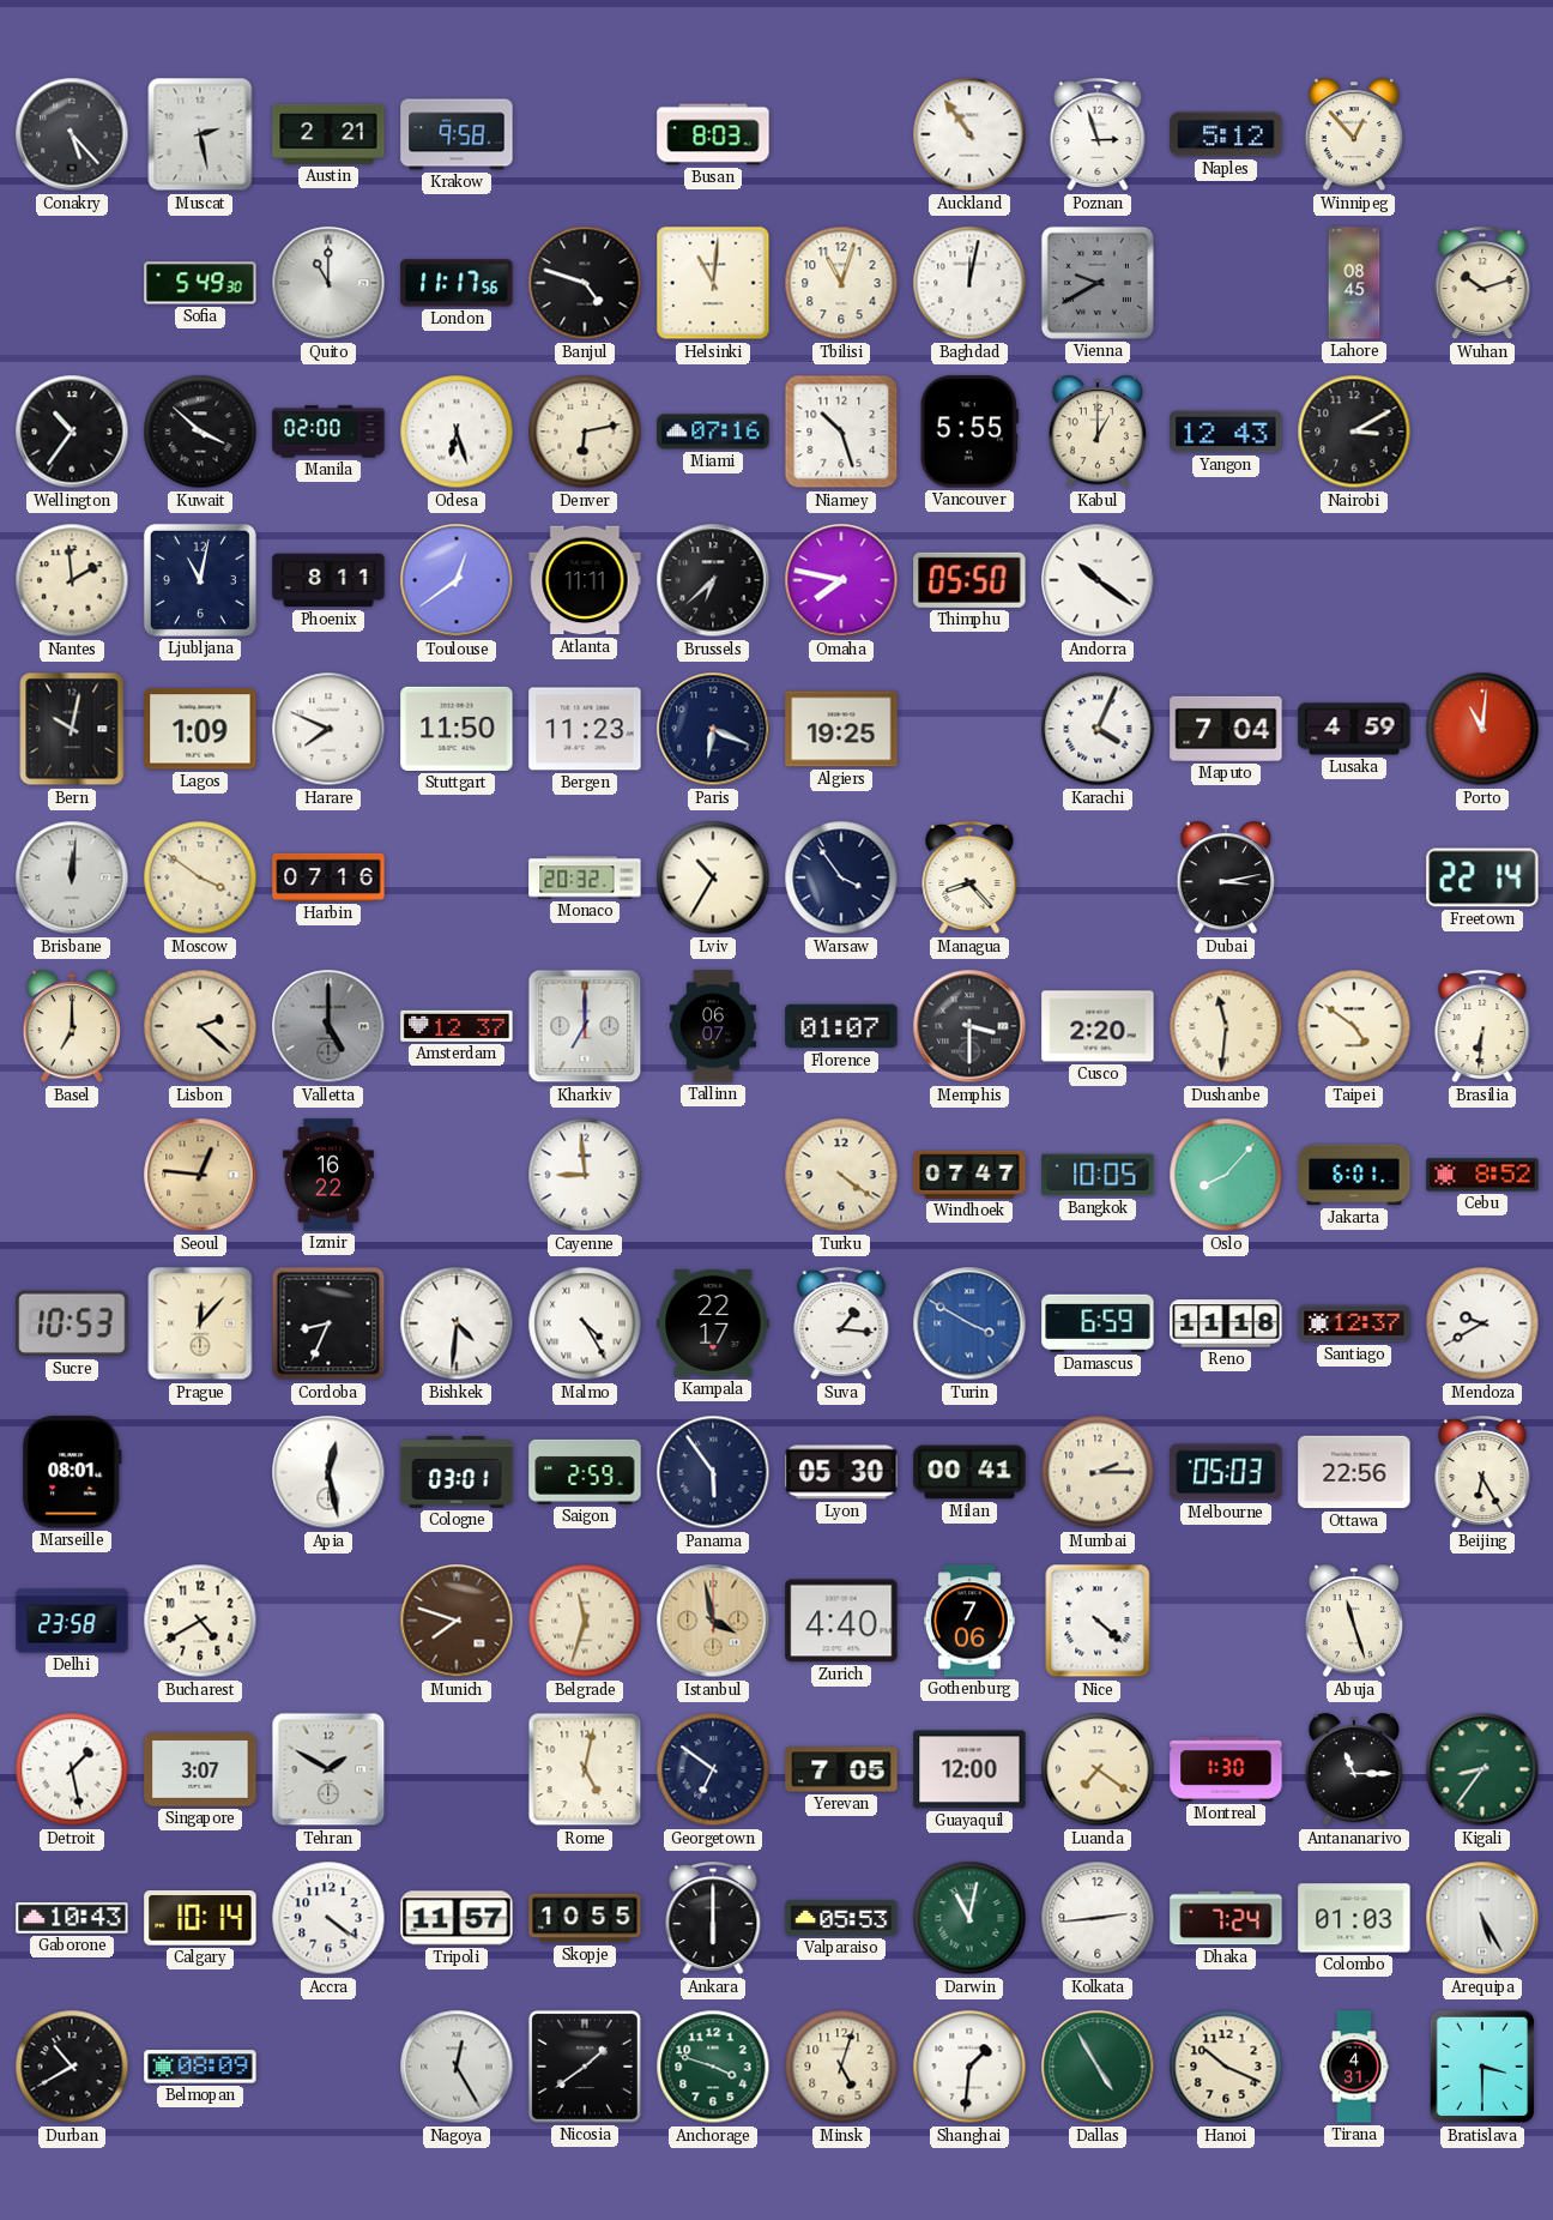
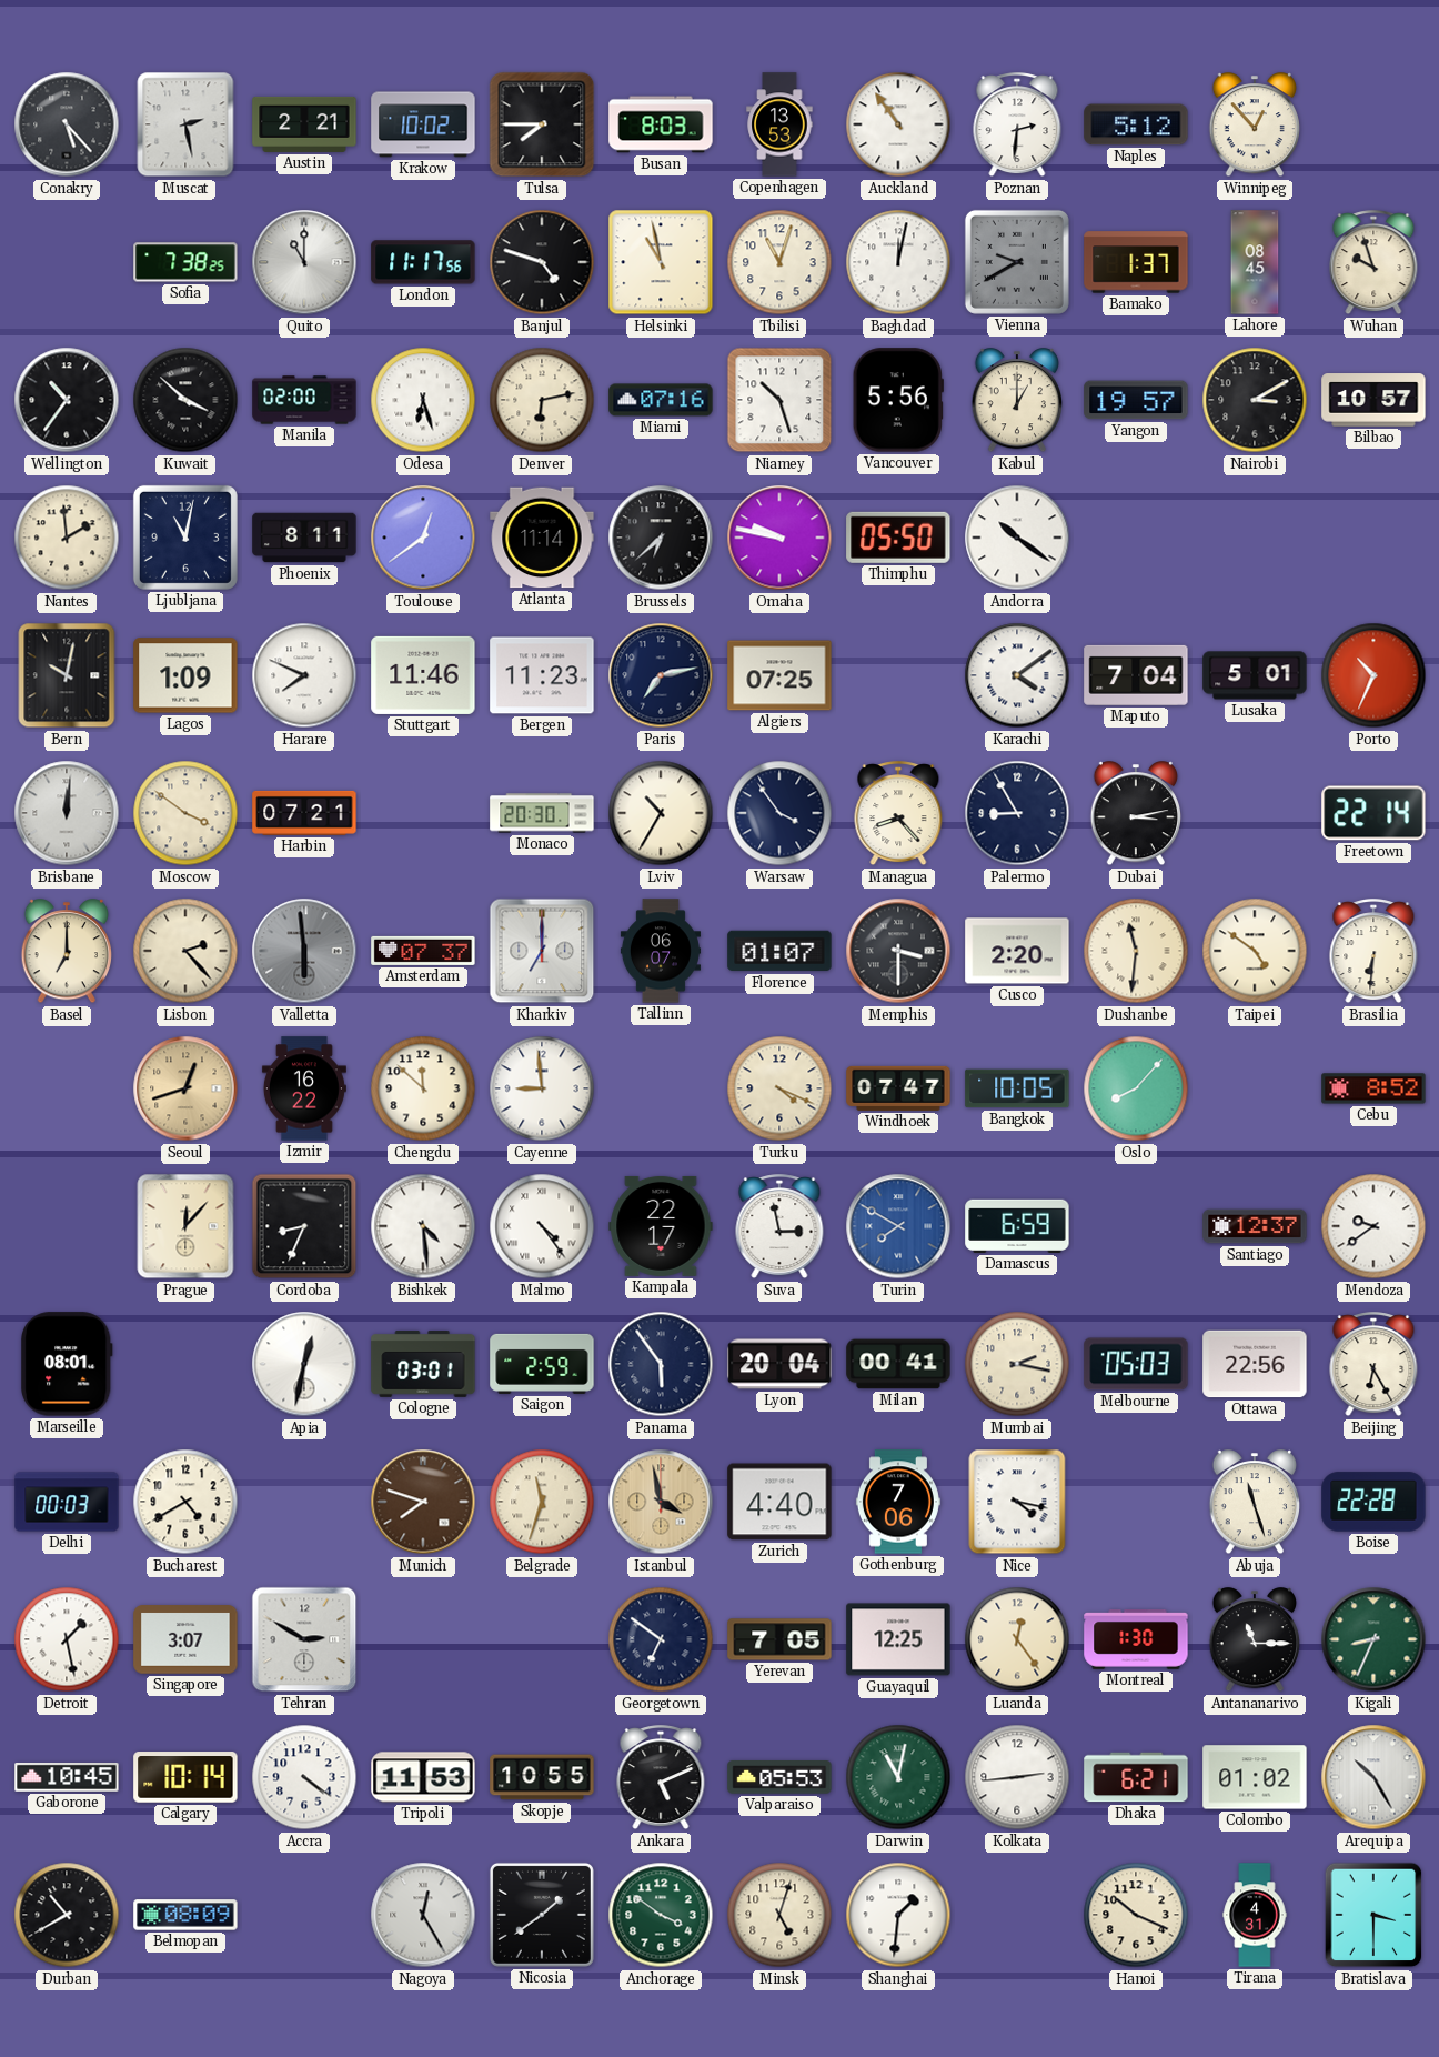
Krakow: 9:58 -> 10:02
Tulsa: none -> 7:45
Copenhagen: none -> 13:53
Poznan: 2:57 -> 2:31
Sofia: 5:49 -> 7:38
Helsinki: 11:01 -> 10:58
Bamako: none -> 1:37
Wuhan: 10:12 -> 9:57
Vancouver: 5:55 -> 5:56
Yangon: 12:43 -> 19:57
Bilbao: none -> 10:57
Atlanta: 11:11 -> 11:14
Omaha: 7:47 -> 9:47
Stuttgart: 11:50 -> 11:46
Paris: 6:19 -> 7:13
Algiers: 19:25 -> 07:25
Karachi: 4:04 -> 4:09
Lusaka: 4:59 -> 5:01
Porto: 11:01 -> 10:34
Harbin: 07:16 -> 07:21
Monaco: 20:32 -> 20:30
Palermo: none -> 8:55
Lisbon: 2:22 -> 2:23
Valletta: 5:00 -> 5:59
Amsterdam: 12:37 -> 07:37
Seoul: 12:46 -> 12:42
Chengdu: none -> 11:52
Turku: 4:21 -> 4:19
Jakarta: 6:01 -> none
Sucre: 10:53 -> none
Bishkek: 4:31 -> 4:29
Malmo: 4:25 -> 4:24
Suva: 1:16 -> 2:58
Turin: 3:50 -> 7:50
Reno: 11:18 -> none
Mendoza: 9:40 -> 9:39
Apia: 12:28 -> 12:32
Lyon: 05:30 -> 20:04
Mumbai: 2:15 -> 2:17
Delhi: 23:58 -> 00:03
Nice: 4:22 -> 4:17
Boise: none -> 22:28
Tehran: 1:50 -> 2:50
Rome: 5:02 -> none
Guayaquil: 12:00 -> 12:25
Luanda: 7:21 -> 12:24
Kigali: 8:36 -> 8:34
Gaborone: 10:43 -> 10:45
Tripoli: 11:57 -> 11:53
Ankara: 6:00 -> 5:11
Dhaka: 7:24 -> 6:21
Colombo: 01:03 -> 01:02
Arequipa: 5:25 -> 10:25
Anchorage: 3:48 -> 3:51
Dallas: 4:55 -> none
